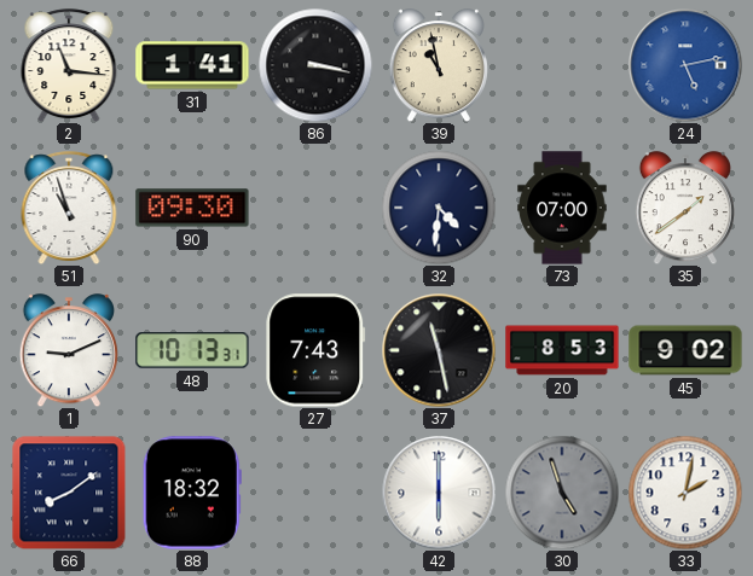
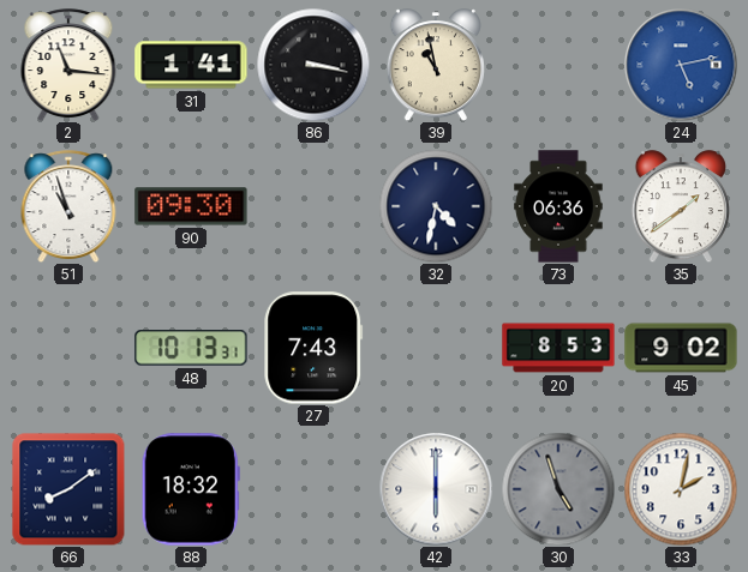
32: 4:31 -> 4:32
73: 07:00 -> 06:36
1: 9:11 -> none
37: 11:28 -> none
